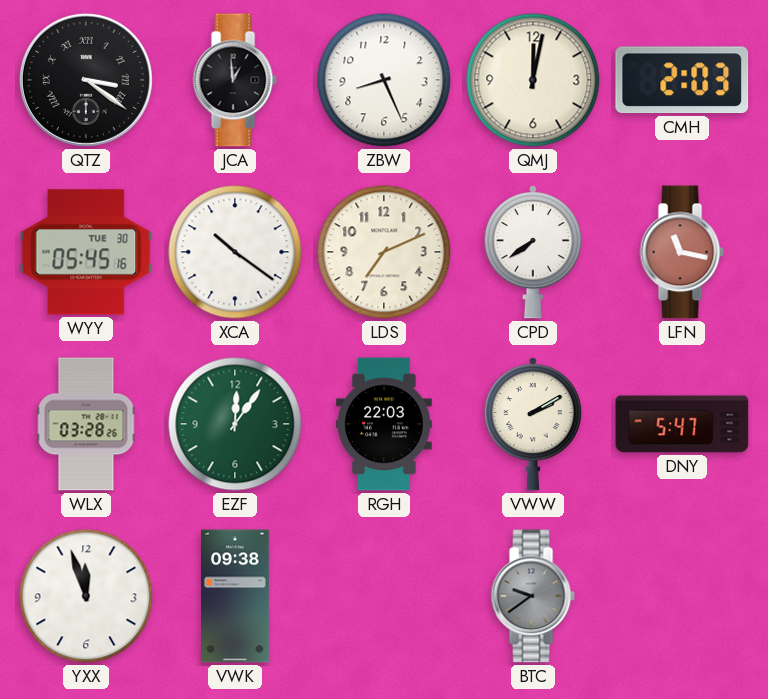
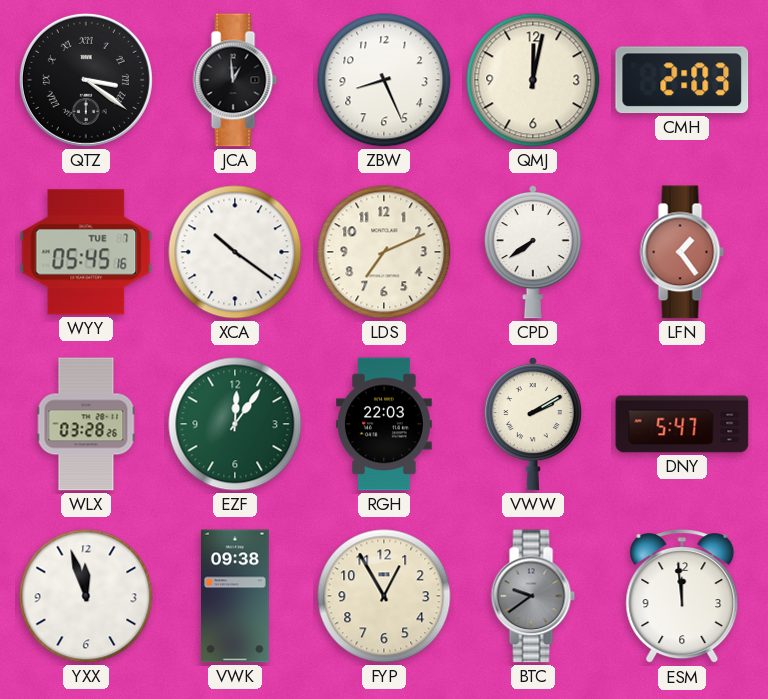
WYY date: TUE 30 -> TUE 7
LFN: 11:17 -> 1:24
FYP: none -> 12:55
ESM: none -> 11:59
